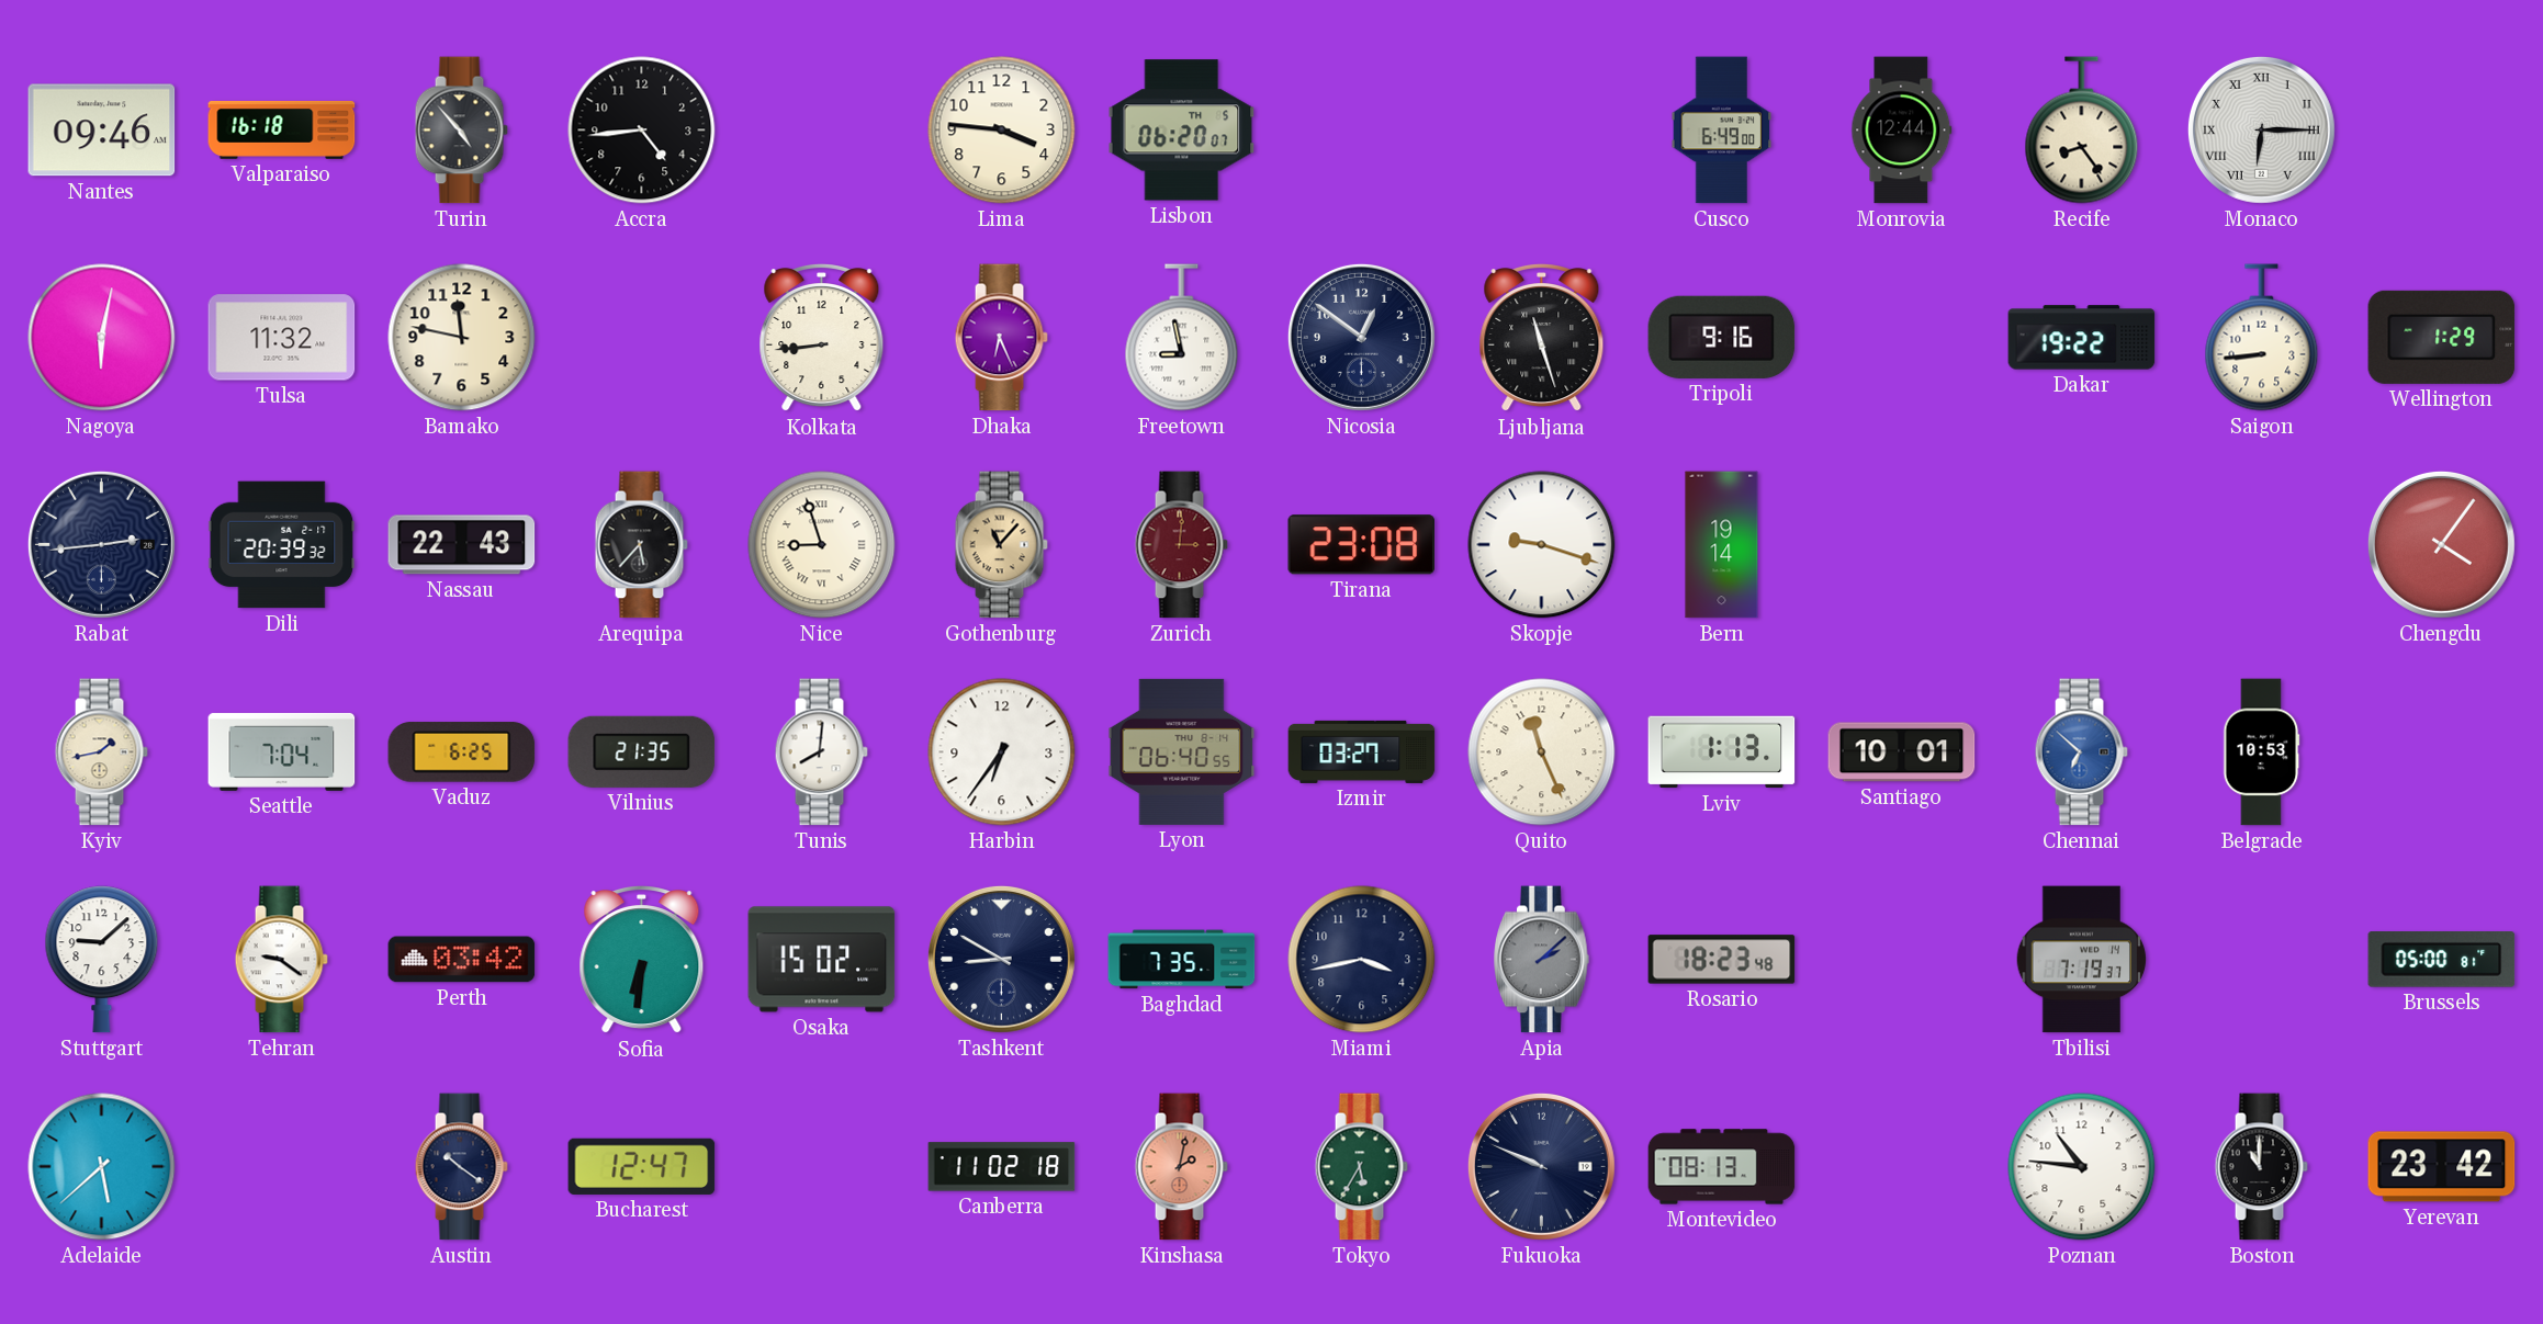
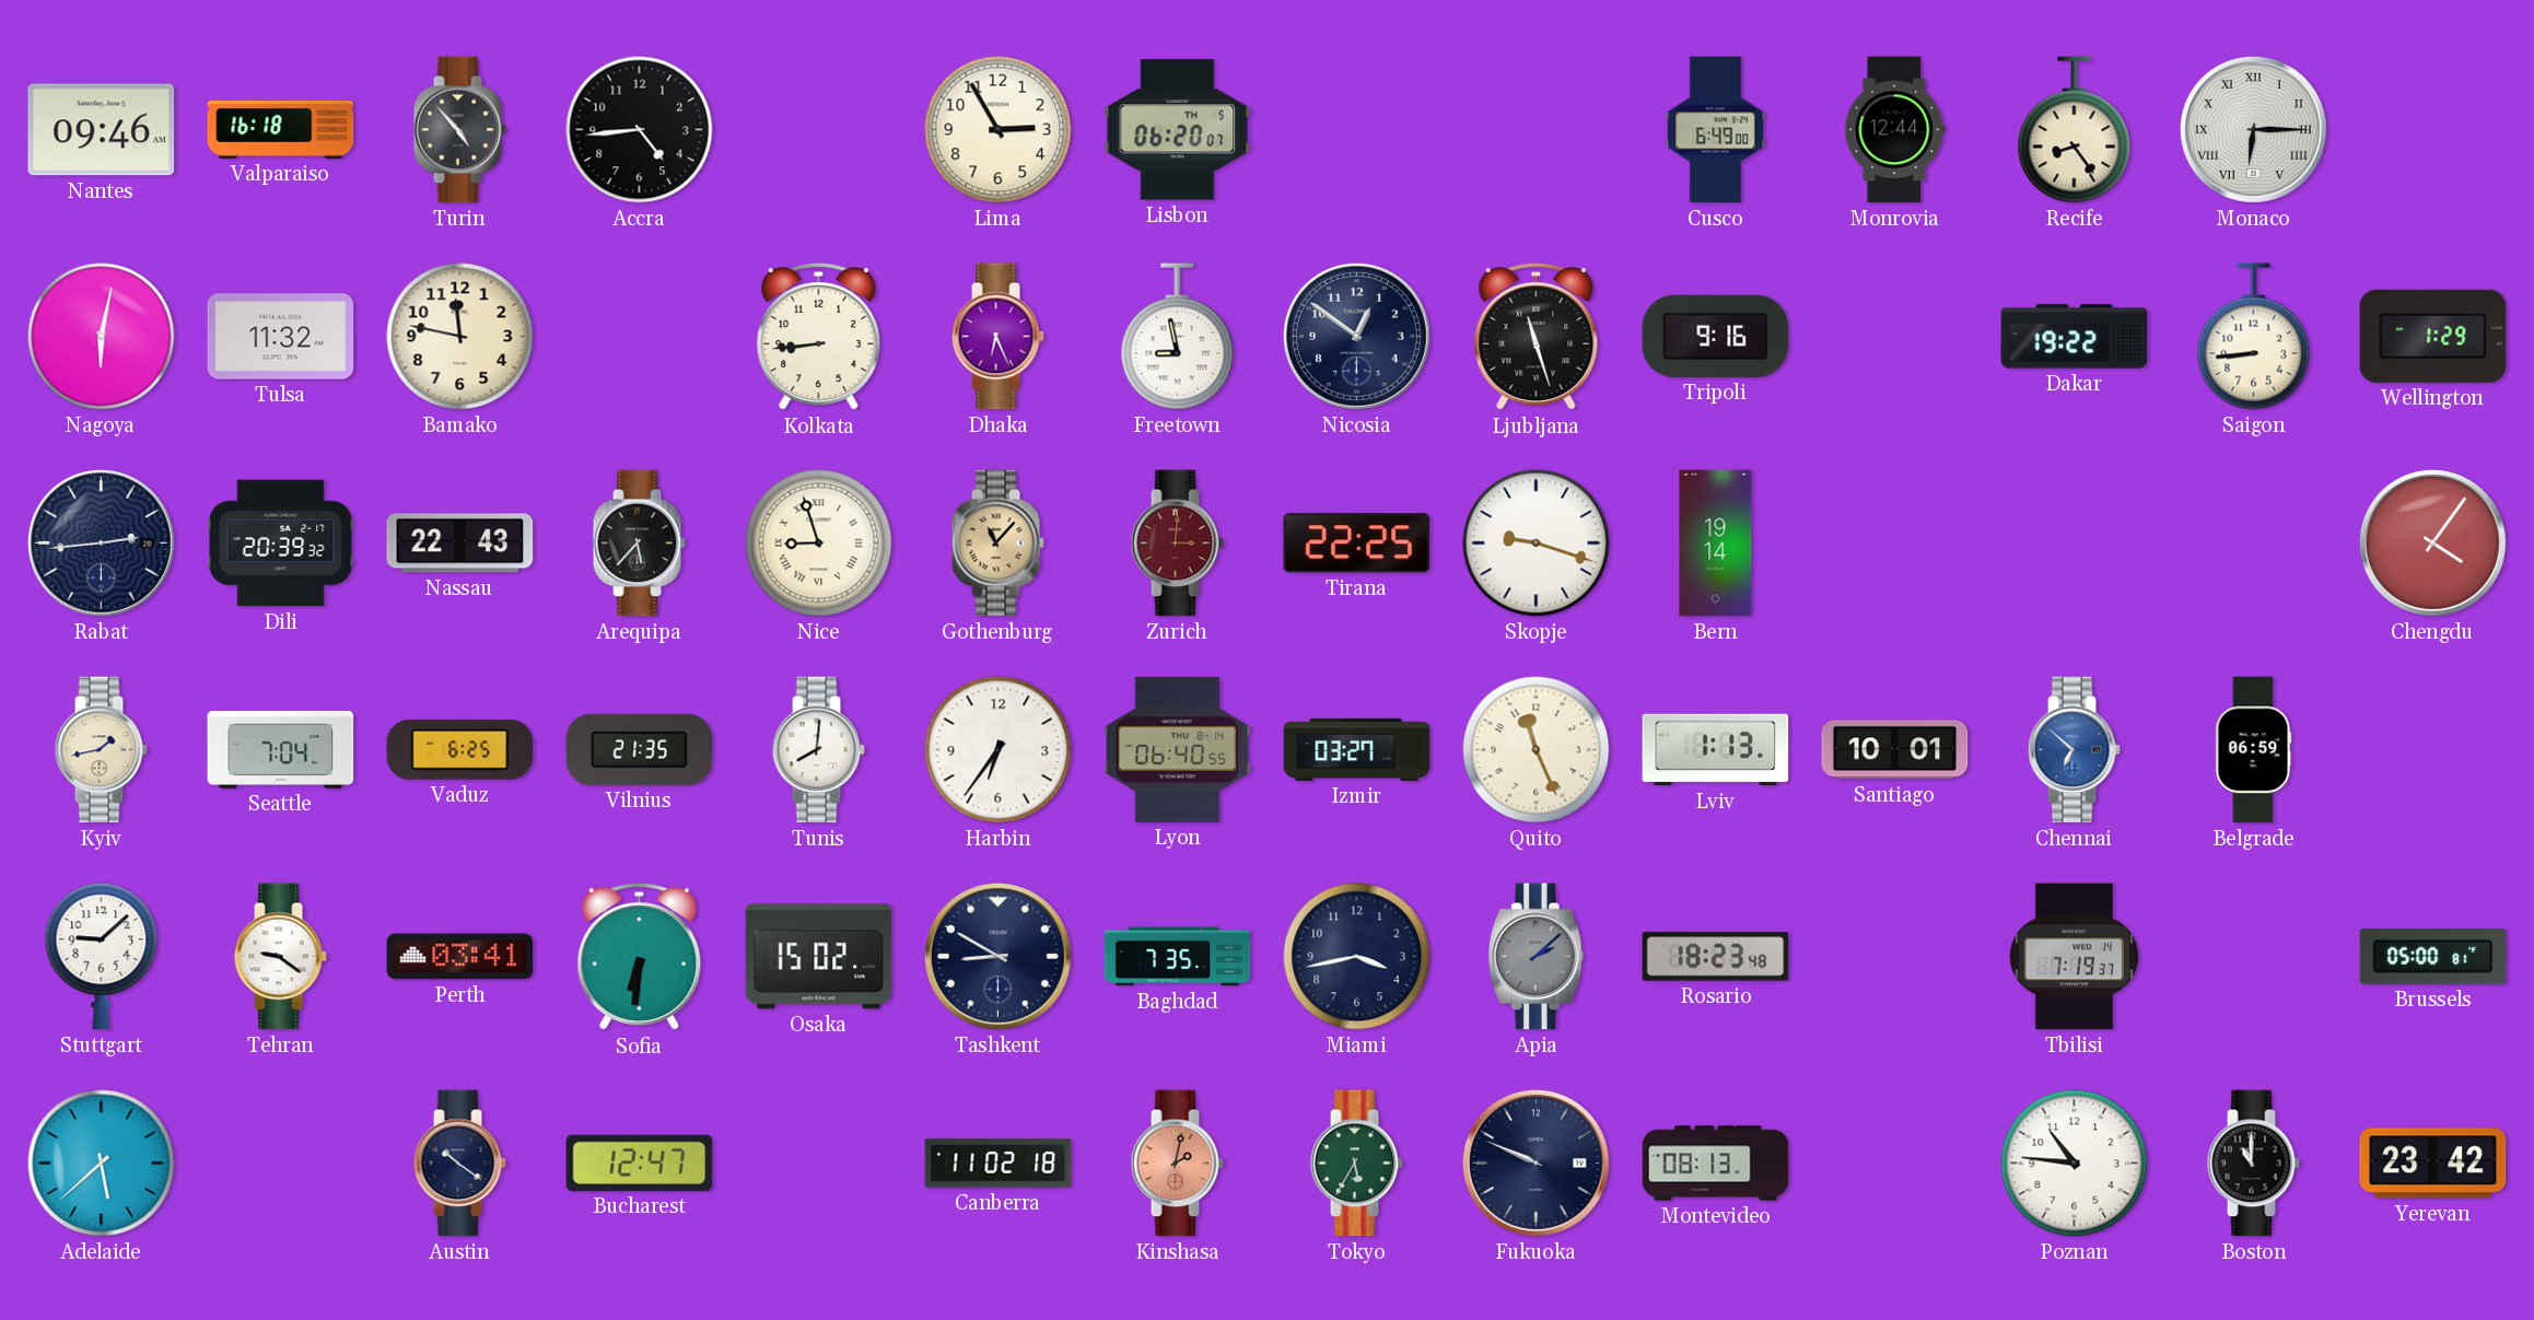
Lima: 3:46 -> 2:55
Tirana: 23:08 -> 22:25
Belgrade: 10:53 -> 06:59
Perth: 03:42 -> 03:41
